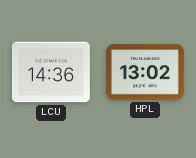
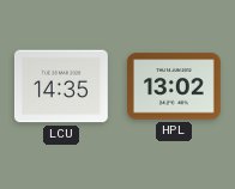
LCU: 14:36 -> 14:35
